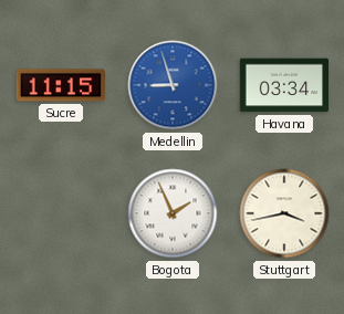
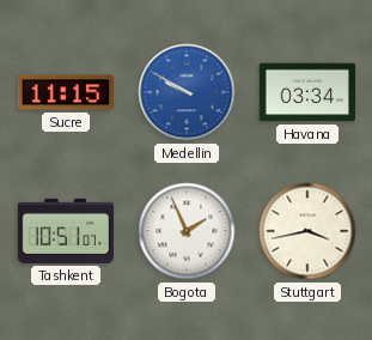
Medellin: 8:57 -> 9:50
Tashkent: none -> 10:51
